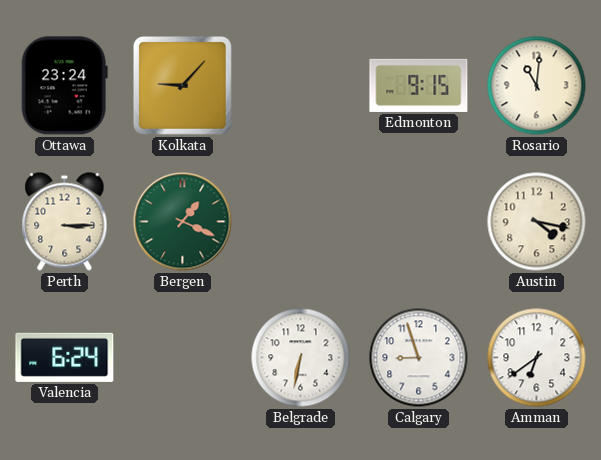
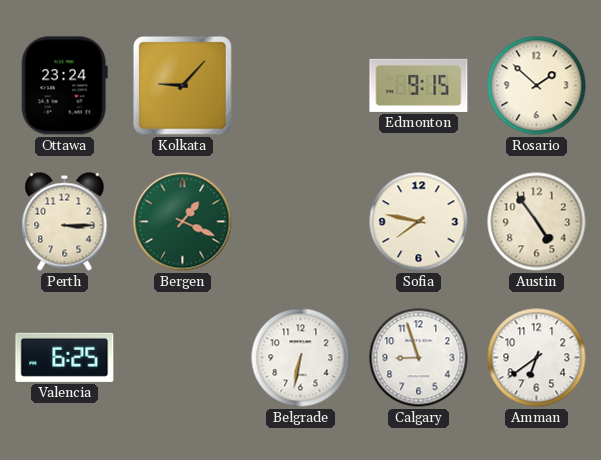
Rosario: 11:01 -> 1:52
Sofia: none -> 7:47
Austin: 4:17 -> 4:54
Valencia: 6:24 -> 6:25
